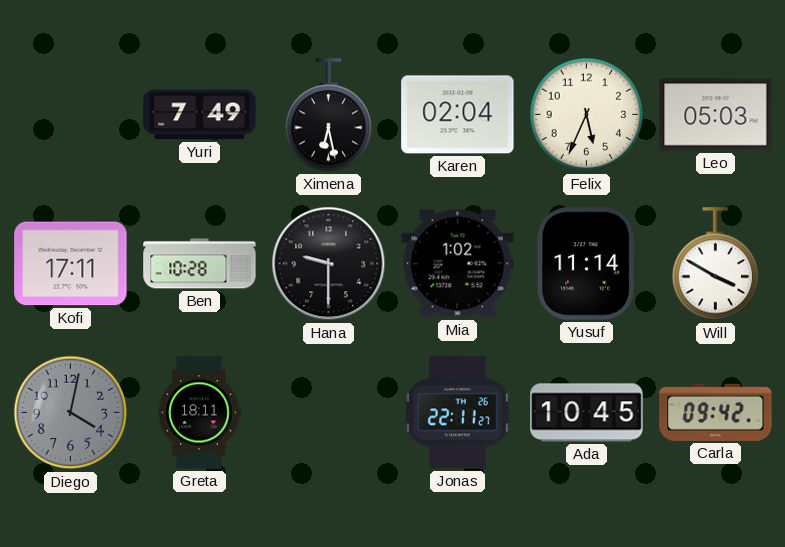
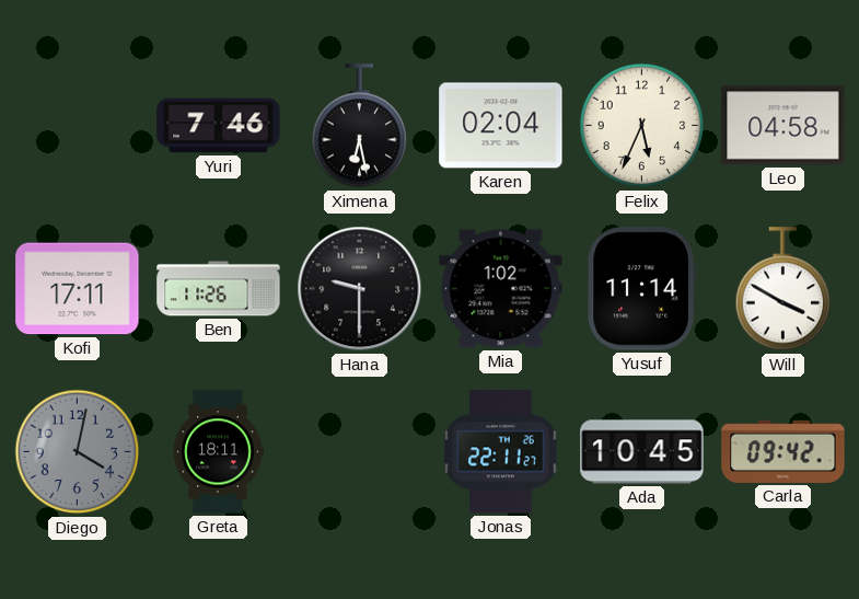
Yuri: 7:49 -> 7:46
Leo: 05:03 -> 04:58
Ben: 10:28 -> 11:26
